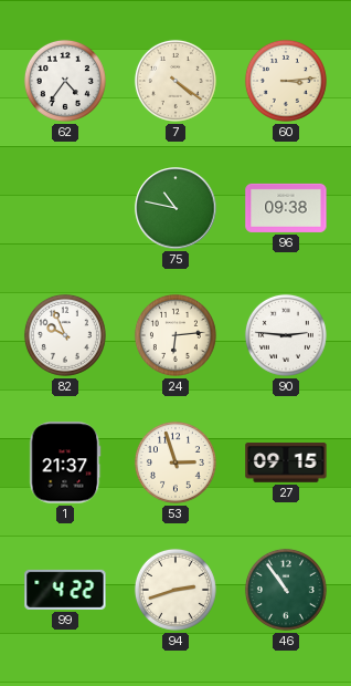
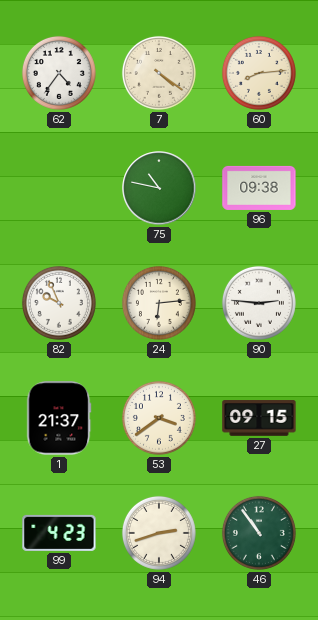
60: 3:14 -> 8:14
53: 2:57 -> 3:39
99: 4:22 -> 4:23
